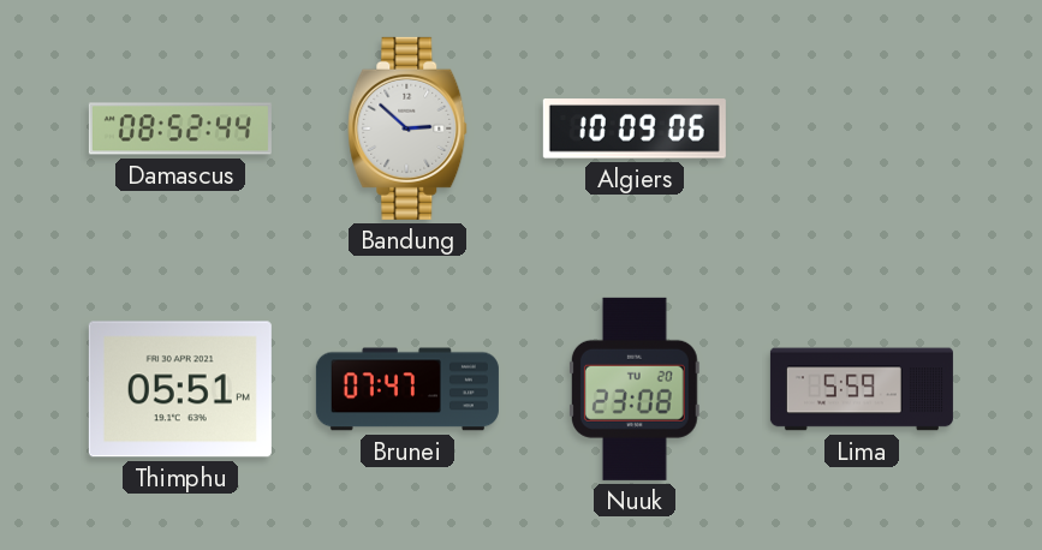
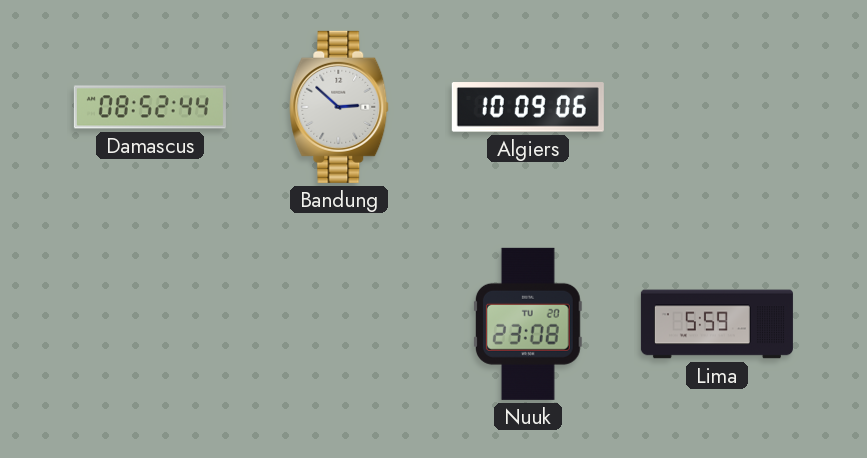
Thimphu: 05:51 -> none
Brunei: 07:47 -> none
